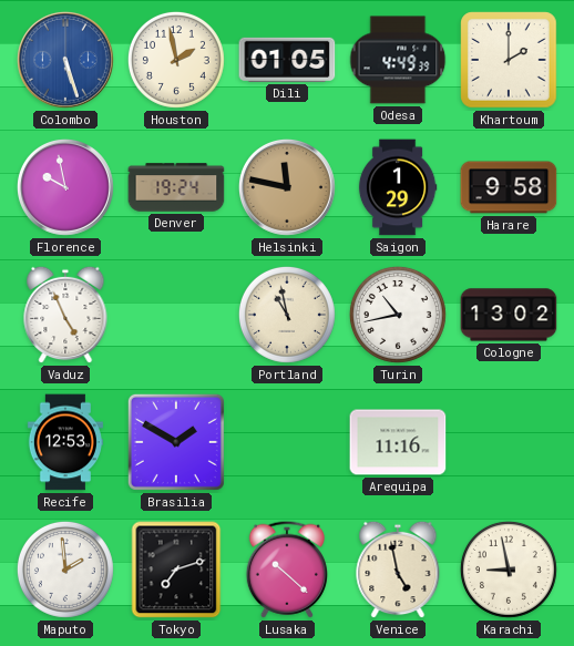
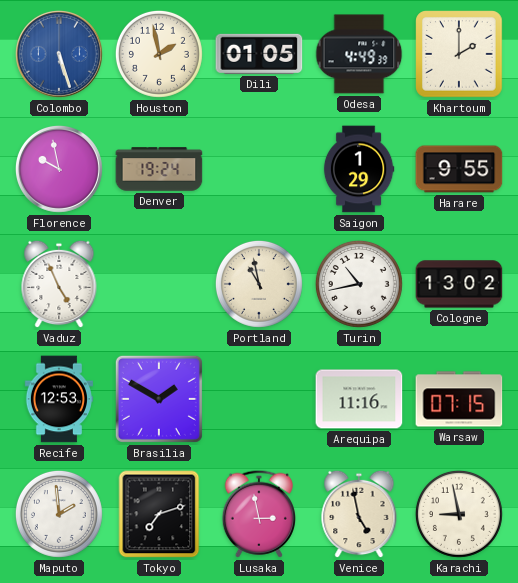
Helsinki: 11:47 -> none
Harare: 9:58 -> 9:55
Warsaw: none -> 07:15
Lusaka: 10:22 -> 2:58
